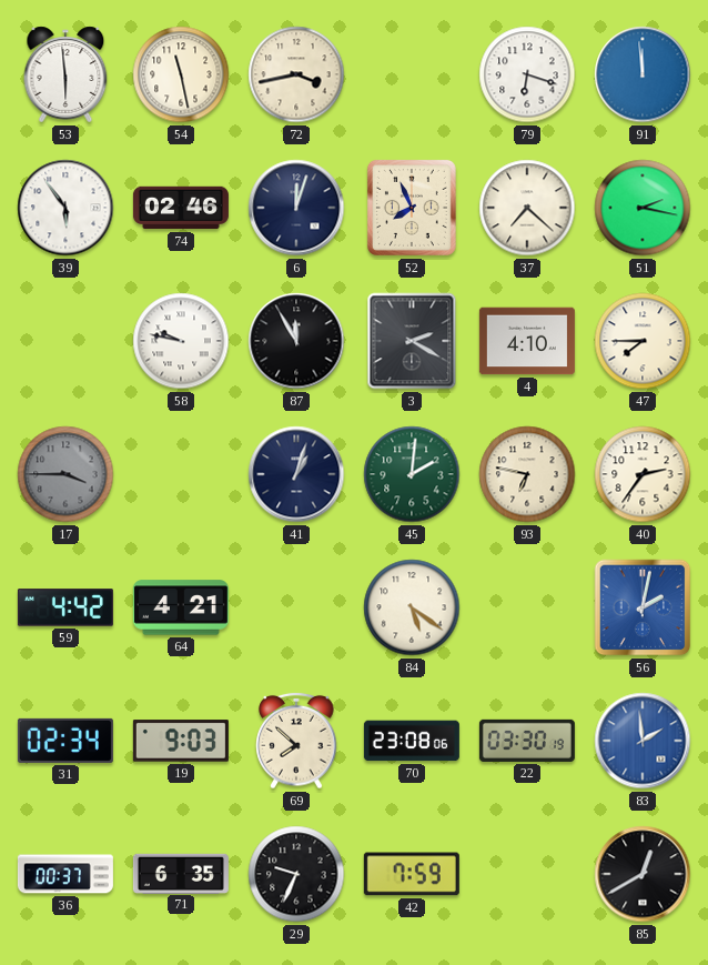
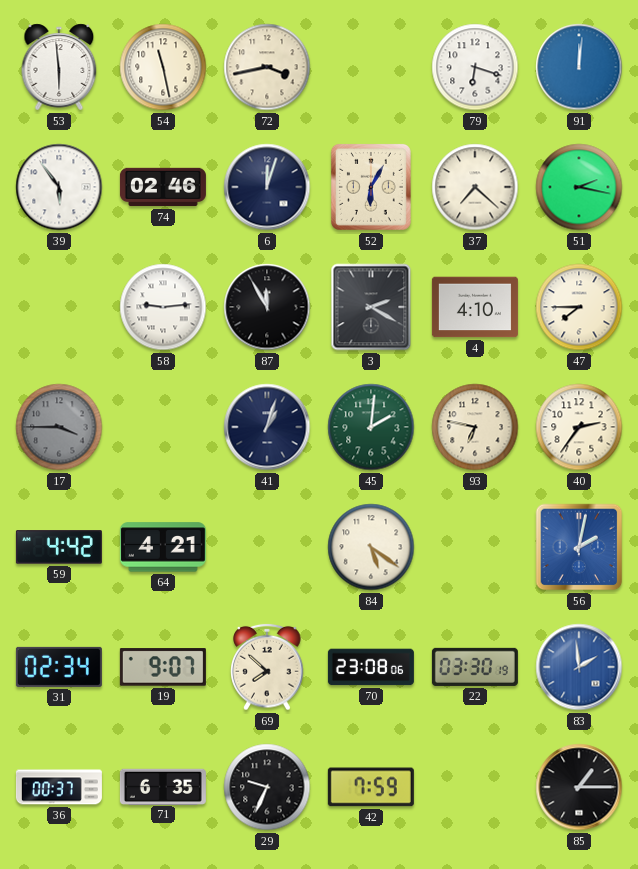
91: 11:59 -> 12:01
52: 7:56 -> 6:05
58: 9:47 -> 9:14
19: 9:03 -> 9:07
85: 12:40 -> 1:15
